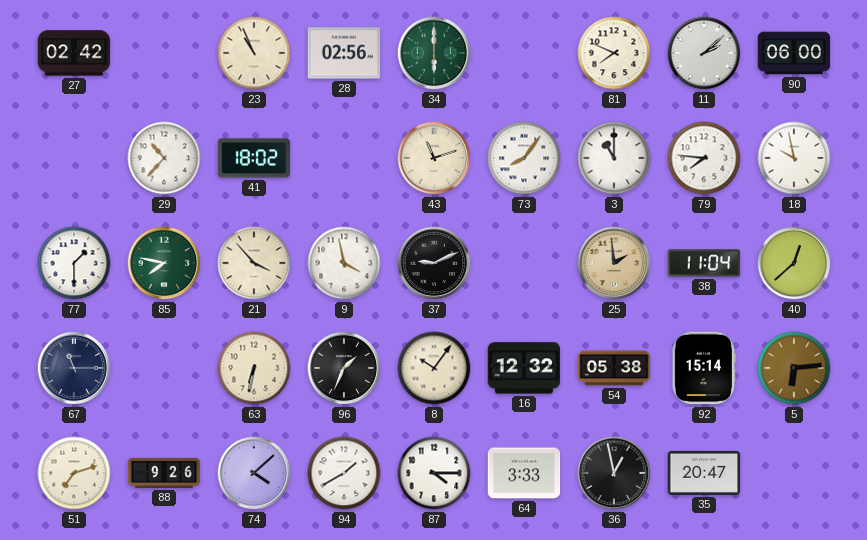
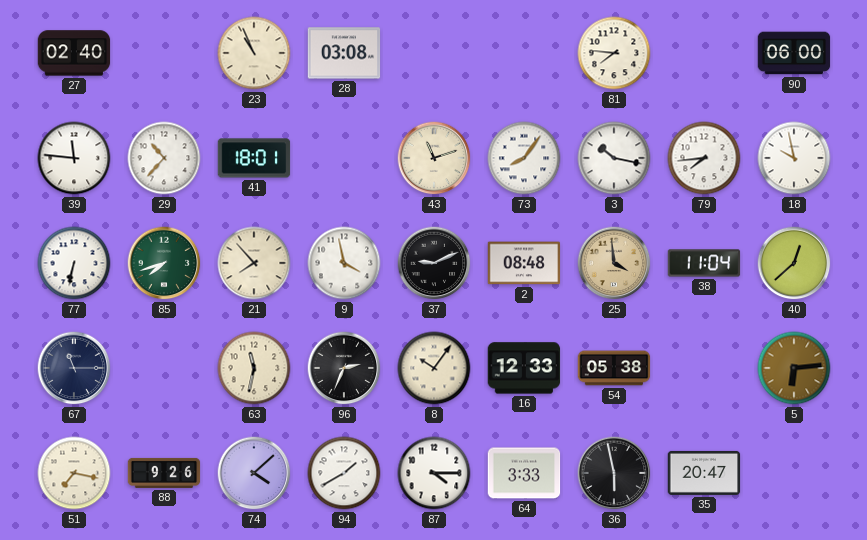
27: 02:42 -> 02:40
28: 02:56 -> 03:08
34: 6:00 -> none
81: 7:49 -> 7:46
11: 2:08 -> none
39: none -> 11:46
41: 18:02 -> 18:01
3: 11:00 -> 10:17
79: 7:46 -> 7:44
77: 1:30 -> 6:32
85: 7:47 -> 7:42
21: 3:53 -> 7:53
2: none -> 08:48
25: 1:59 -> 3:59
63: 6:32 -> 11:32
96: 1:34 -> 2:34
16: 12:32 -> 12:33
92: 15:14 -> none
51: 7:12 -> 7:17
36: 12:58 -> 5:58
